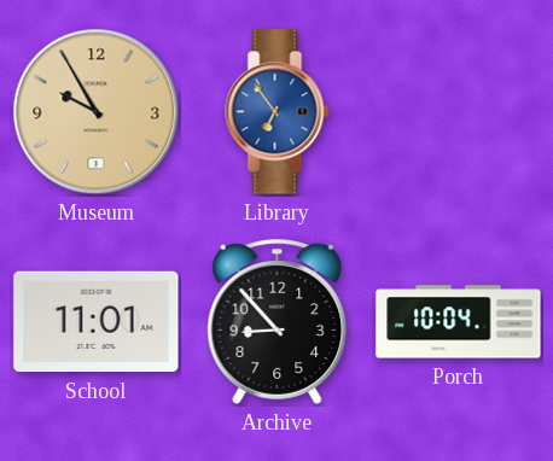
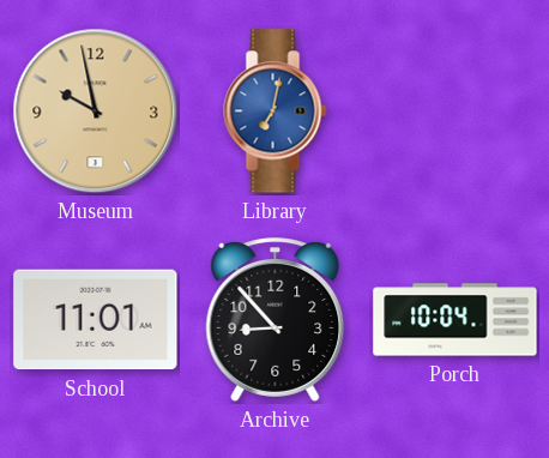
Museum: 9:55 -> 9:58
Library: 6:54 -> 7:02
